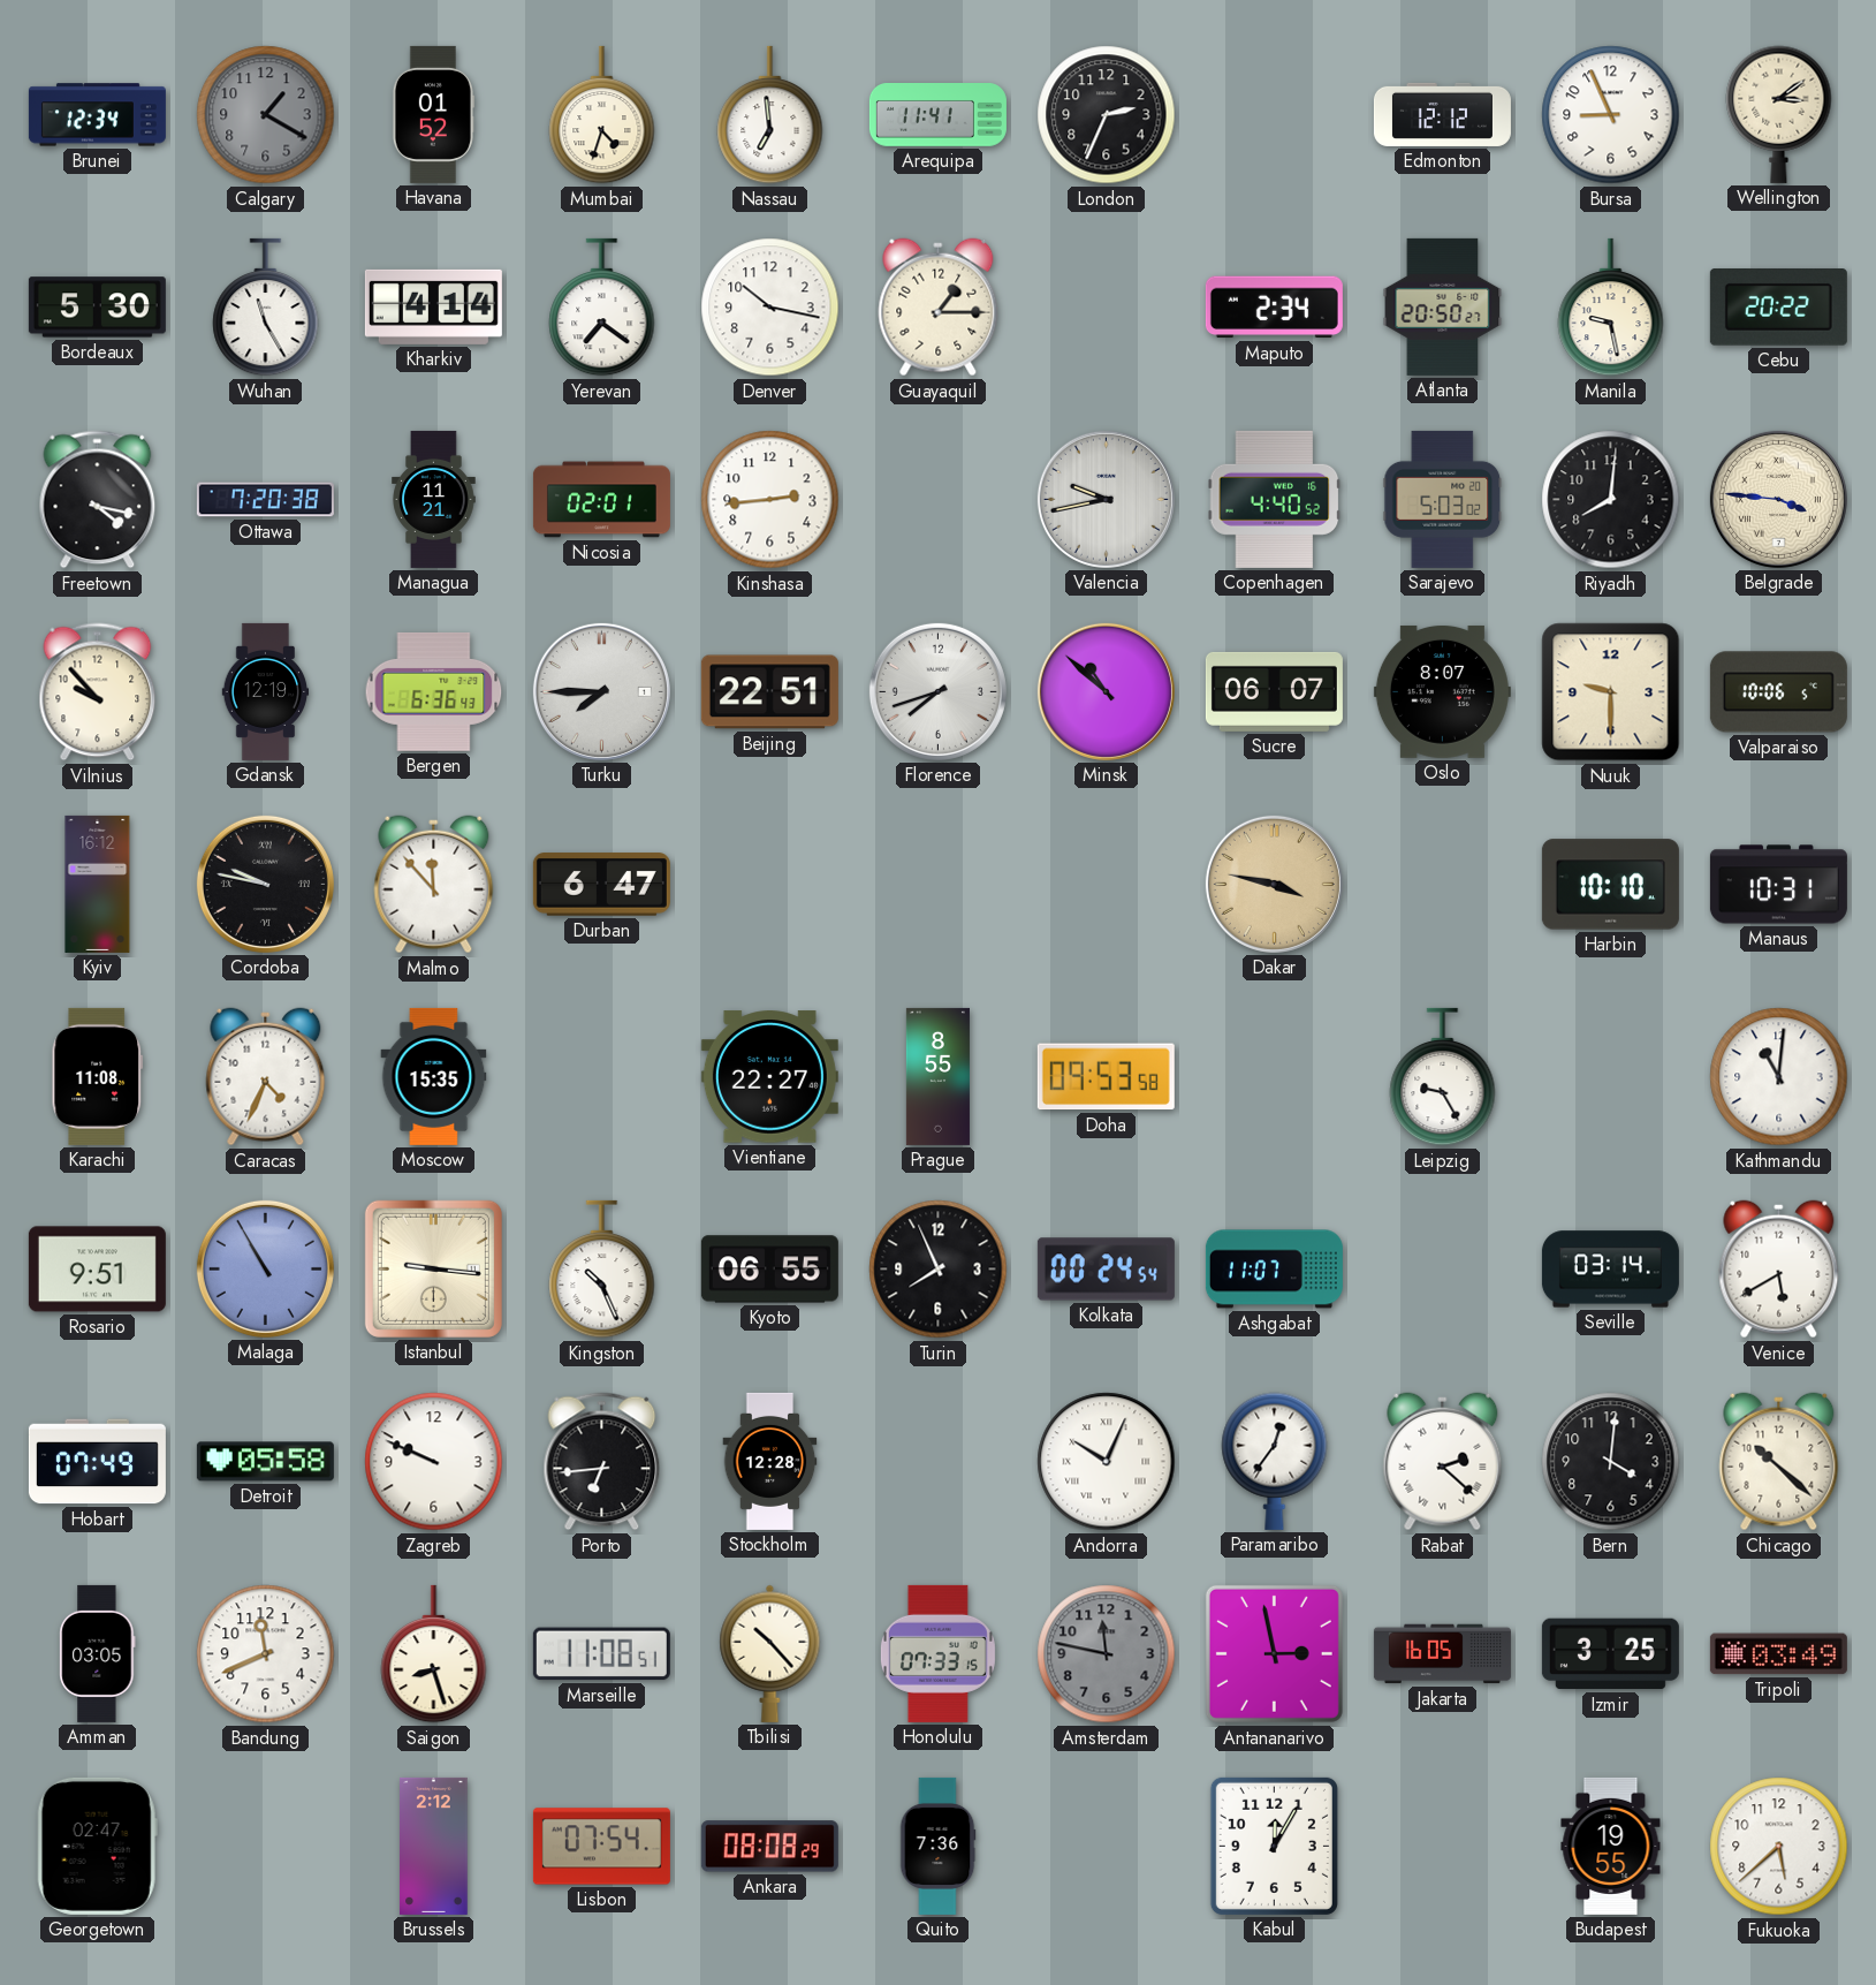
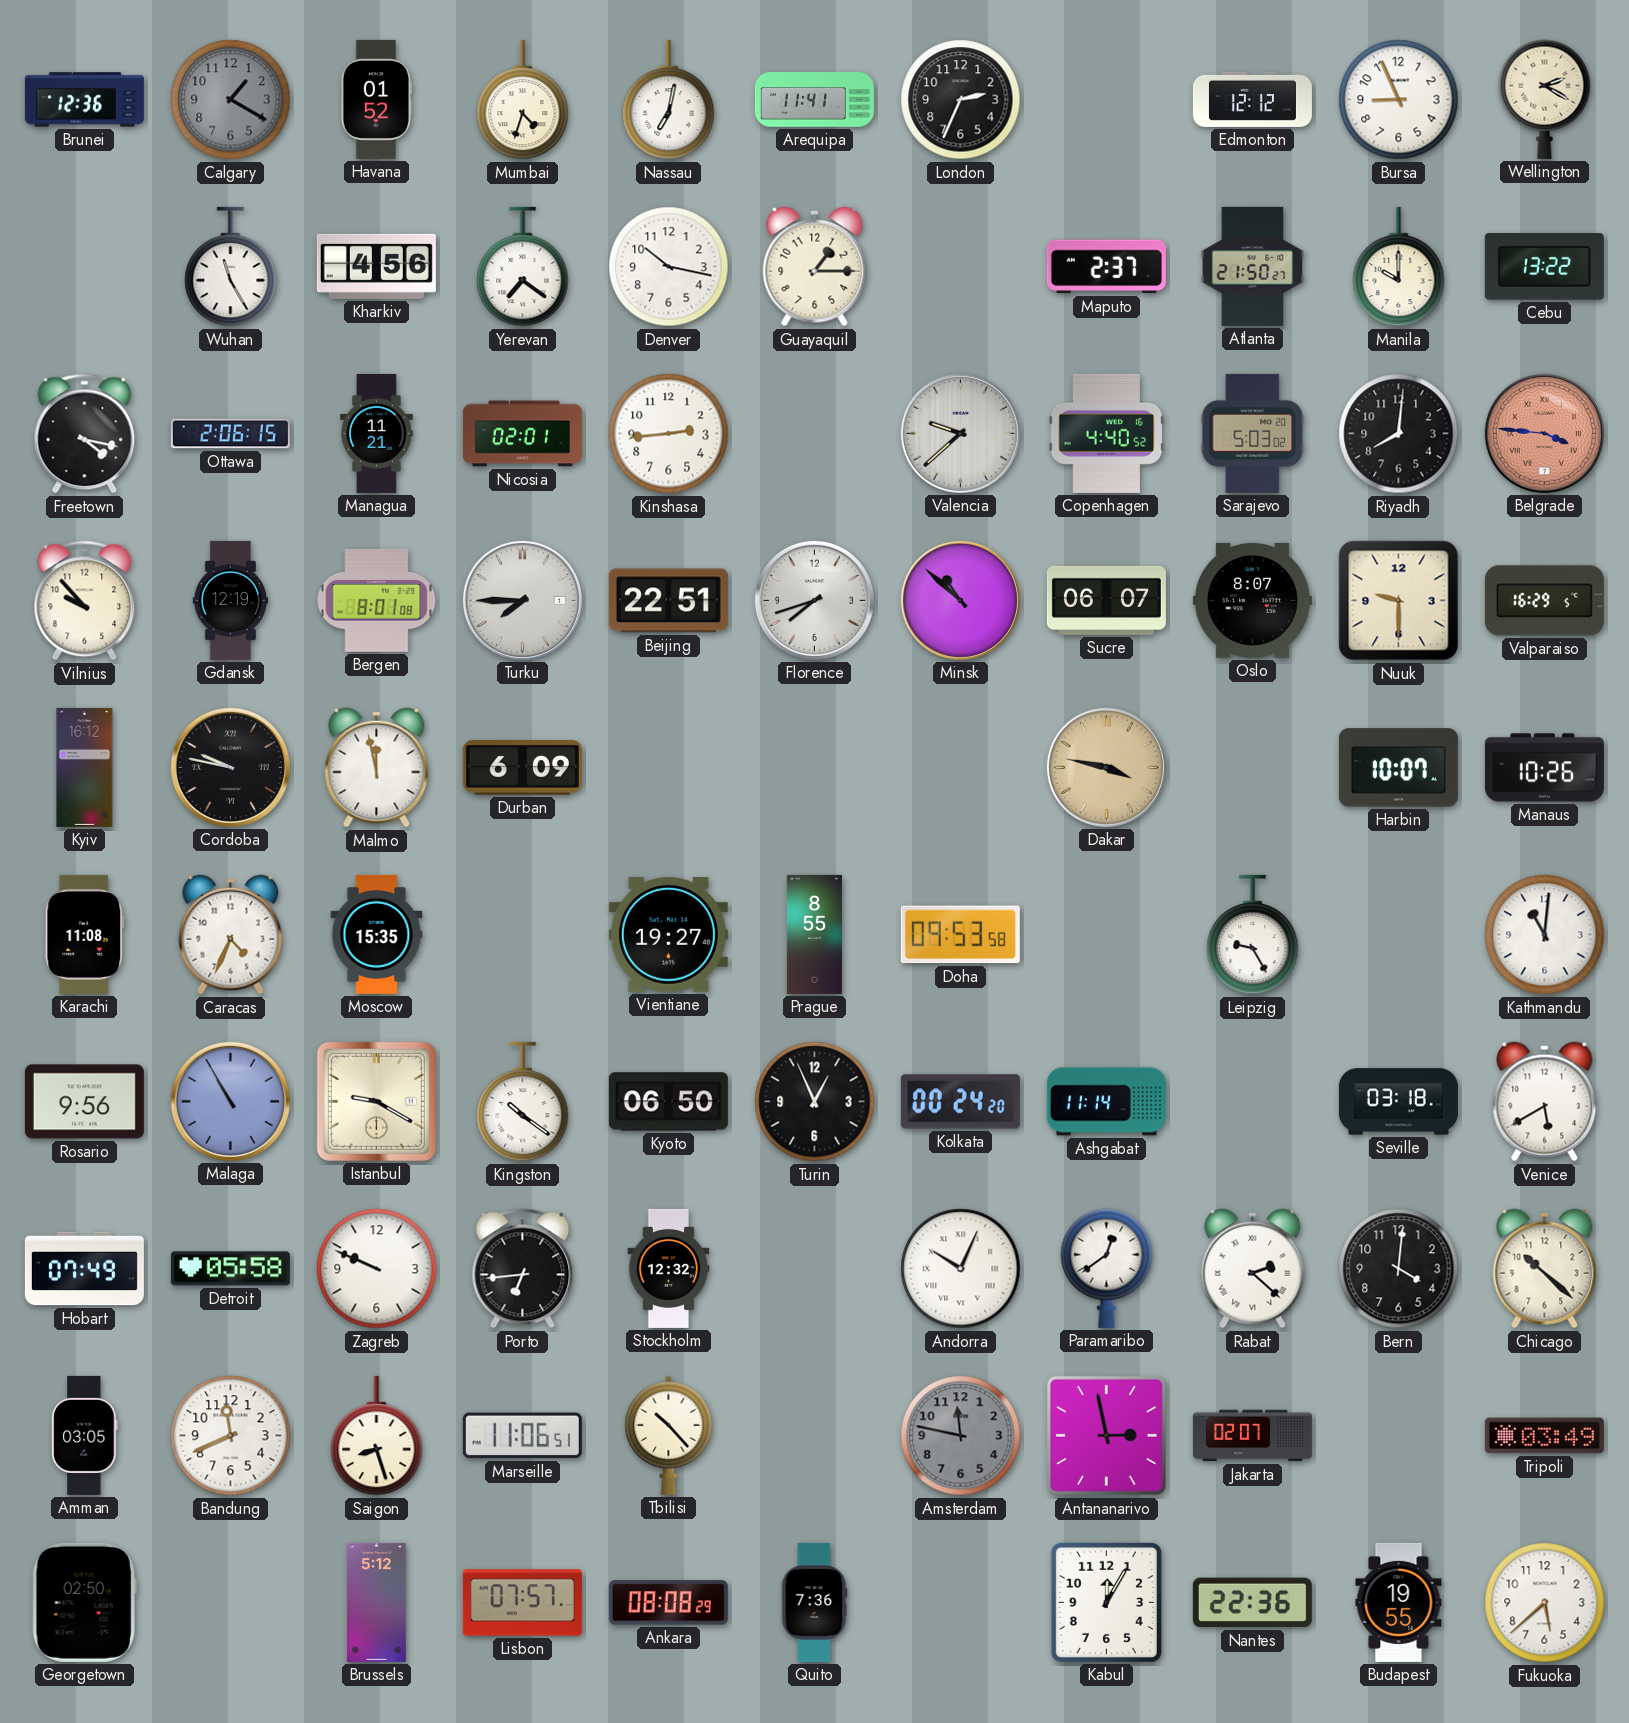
Brunei: 12:34 -> 12:36
Nassau: 6:59 -> 7:02
Wellington: 3:09 -> 2:20
Bordeaux: 5:30 -> none
Kharkiv: 4:14 -> 4:56
Maputo: 2:34 -> 2:37
Atlanta: 20:50 -> 21:50
Manila: 9:28 -> 10:00
Cebu: 20:22 -> 13:22
Ottawa: 7:20 -> 2:06
Valencia: 9:43 -> 9:38
Belgrade dial: cream -> salmon
Bergen: 6:36 -> 8:01
Valparaiso: 10:06 -> 16:29
Malmo: 11:53 -> 11:58
Durban: 6:47 -> 6:09
Harbin: 10:10 -> 10:07
Manaus: 10:31 -> 10:26
Vientiane: 22:27 -> 19:27
Rosario: 9:51 -> 9:56
Istanbul: 9:16 -> 9:20
Kingston: 10:26 -> 10:21
Kyoto: 06:55 -> 06:50
Turin: 7:56 -> 12:56
Kolkata: 00:24:54 -> 00:24:20
Ashgabat: 11:07 -> 11:14
Seville: 03:14 -> 03:18
Stockholm: 12:28 -> 12:32
Paramaribo: 12:36 -> 12:39
Marseille: 11:08 -> 11:06
Honolulu: 07:33 -> none
Jakarta: 16:05 -> 02:07
Izmir: 3:25 -> none
Georgetown: 02:47 -> 02:50
Brussels: 2:12 -> 5:12
Lisbon: 07:54 -> 07:57
Nantes: none -> 22:36
